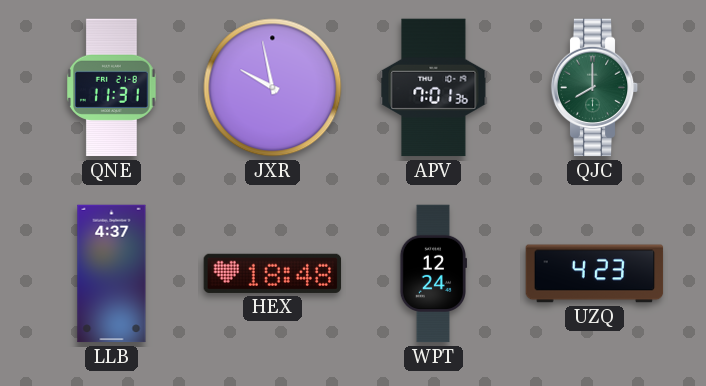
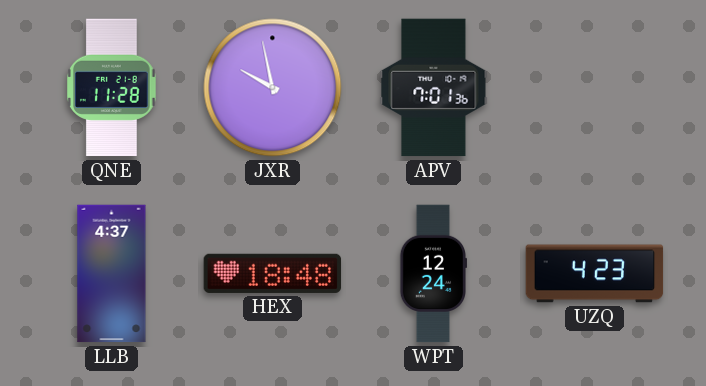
QNE: 11:31 -> 11:28
QJC: 8:00 -> none
